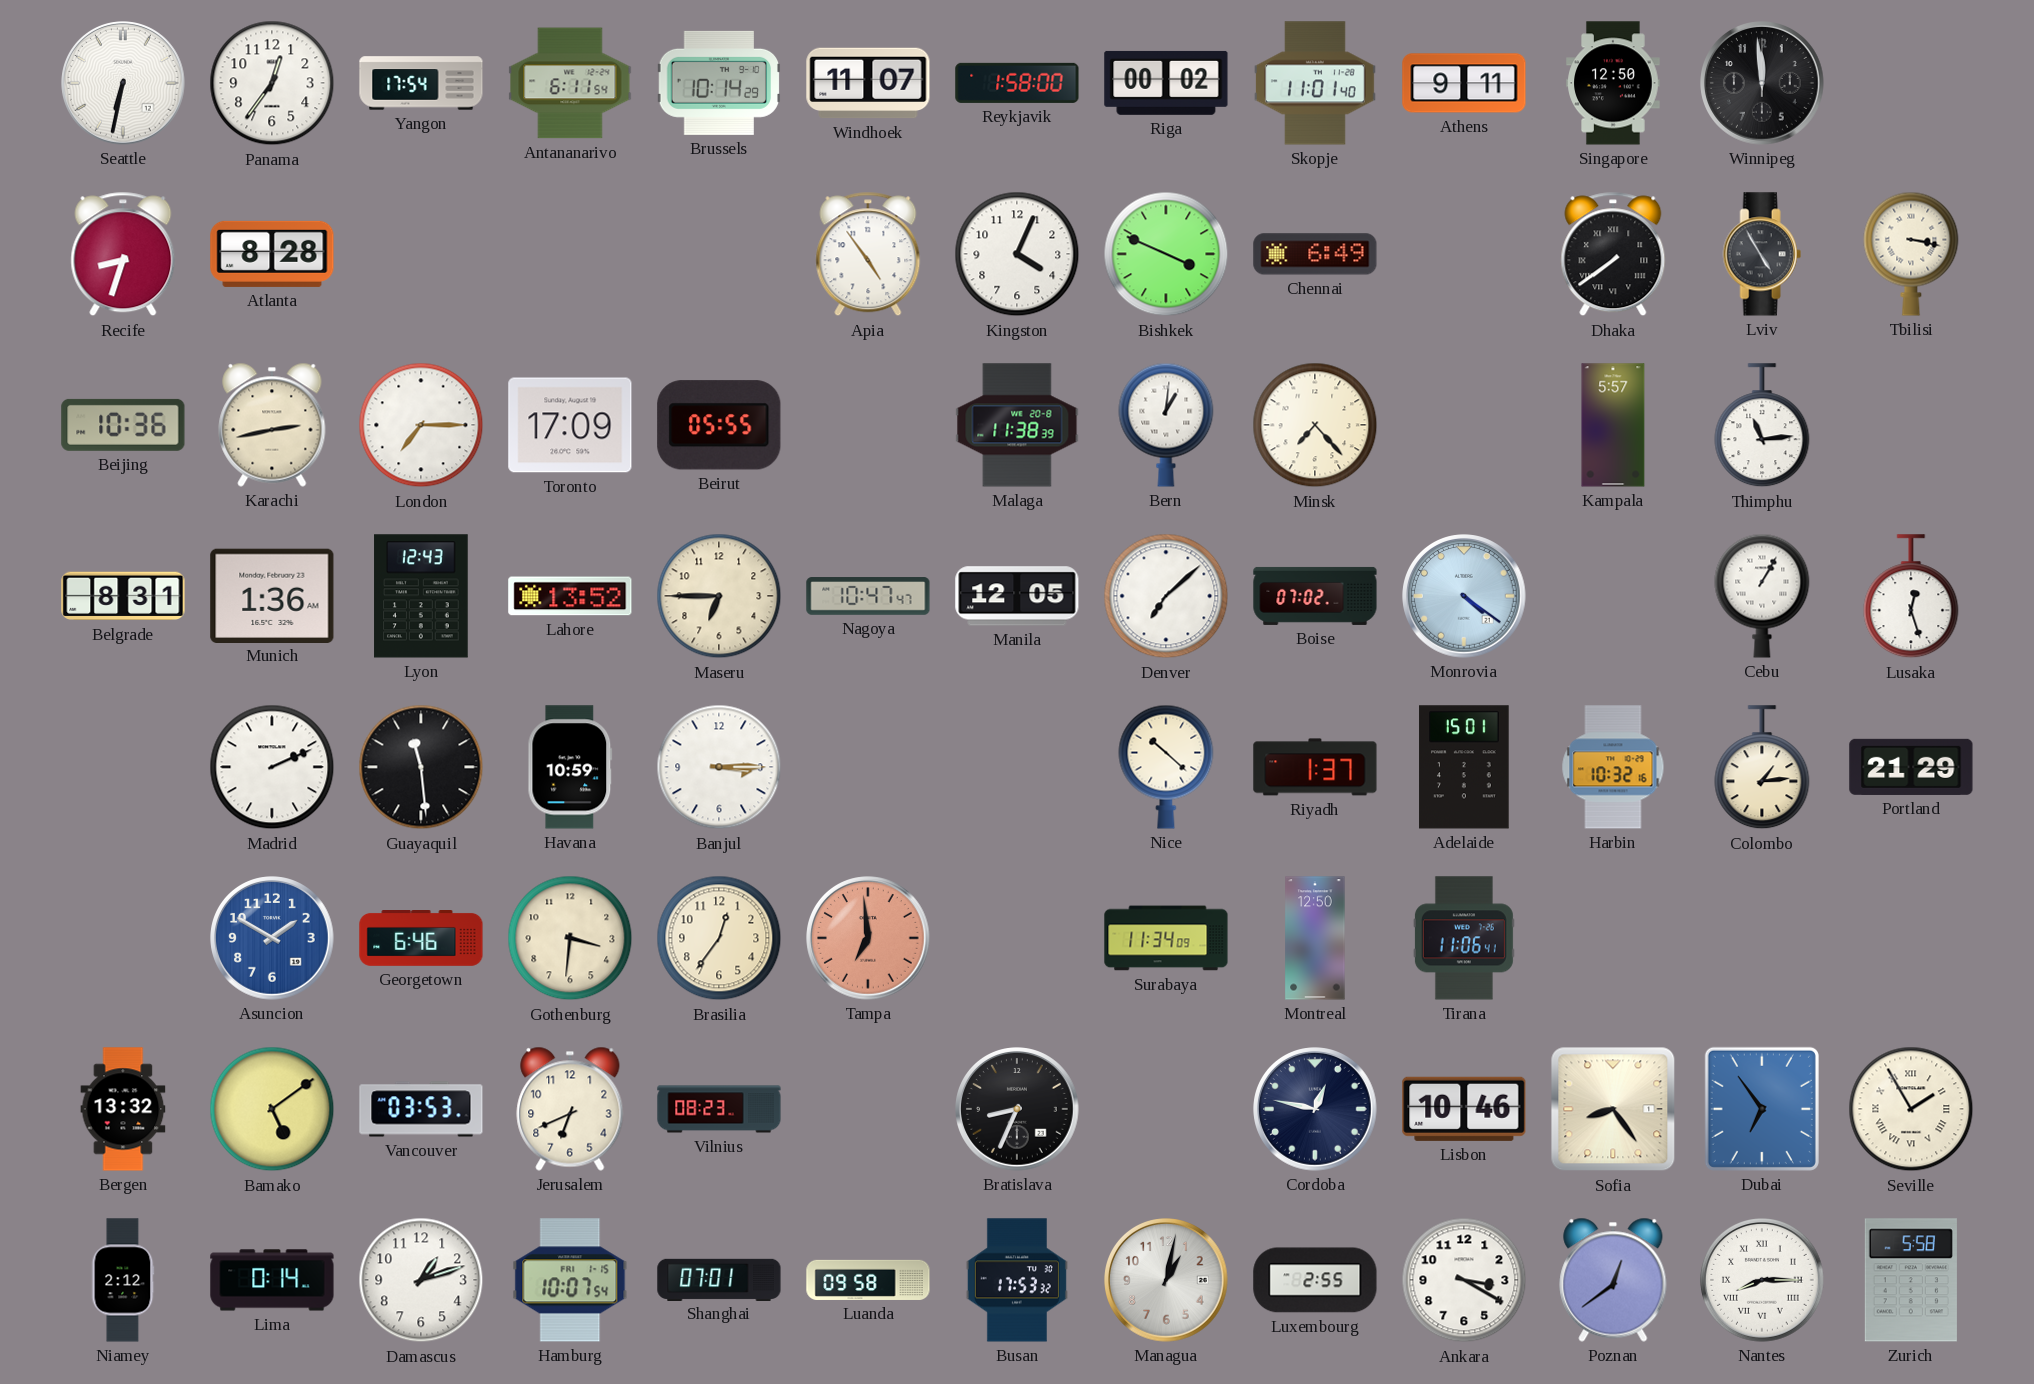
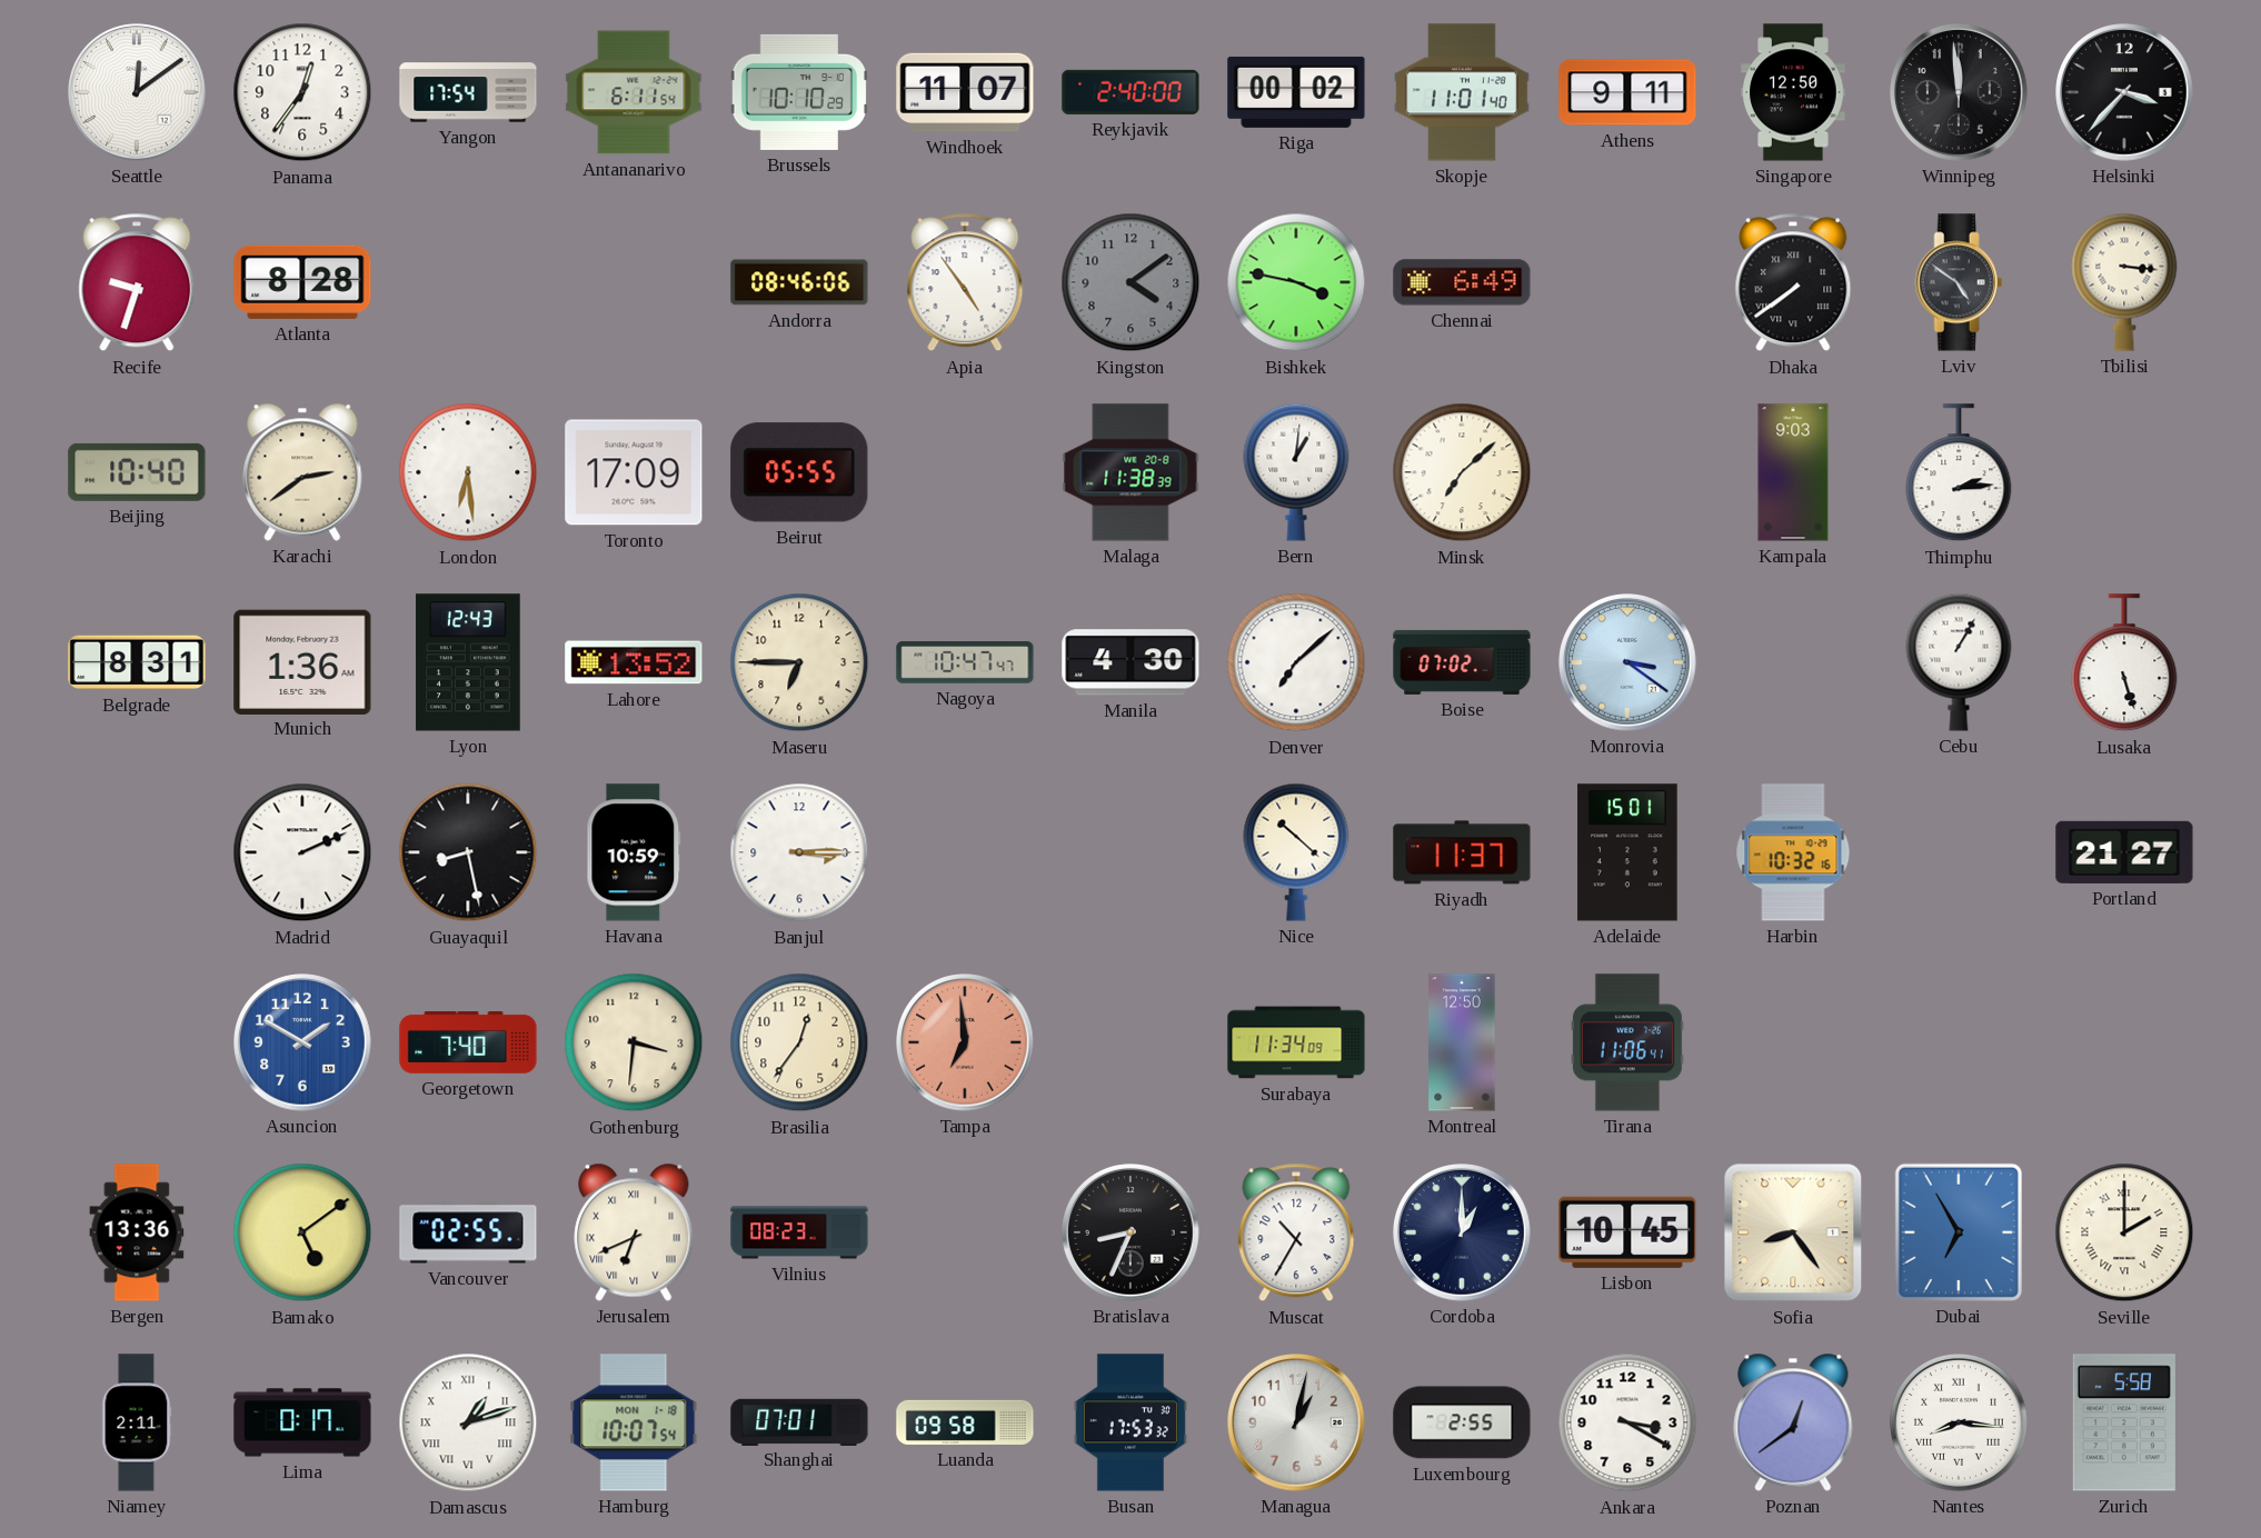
Seattle: 6:32 -> 12:09
Brussels: 10:14 -> 10:10
Reykjavik: 1:58 -> 2:40
Helsinki: none -> 3:37
Recife: 8:33 -> 9:33
Andorra: none -> 08:46
Kingston: 4:04 -> 4:09
Kingston dial: white -> grey
Bishkek: 3:49 -> 3:47
Lviv: 4:55 -> 4:51
Tbilisi: 3:17 -> 3:16
Beijing: 10:36 -> 10:40
Karachi: 2:43 -> 2:39
London: 7:15 -> 6:29
Minsk: 7:23 -> 7:08
Kampala: 5:57 -> 9:03
Thimphu: 11:14 -> 2:14
Manila: 12:05 -> 4:30
Monrovia: 4:21 -> 3:21
Lusaka: 12:27 -> 5:27
Guayaquil: 11:29 -> 8:28
Riyadh: 1:37 -> 11:37
Colombo: 1:14 -> none
Portland: 21:29 -> 21:27
Georgetown: 6:46 -> 7:40
Bergen: 13:32 -> 13:36
Vancouver: 03:53 -> 02:55
Jerusalem numerals: Arabic -> Roman
Muscat: none -> 10:35
Cordoba: 12:47 -> 1:00
Lisbon: 10:46 -> 10:45
Dubai: 6:54 -> 6:55
Seville: 1:55 -> 2:00
Niamey: 2:12 -> 2:11
Lima: 0:14 -> 0:17
Damascus numerals: Arabic -> Roman
Hamburg date: FRI 1-15 -> MON 1-18
Nantes: 8:15 -> 8:16
